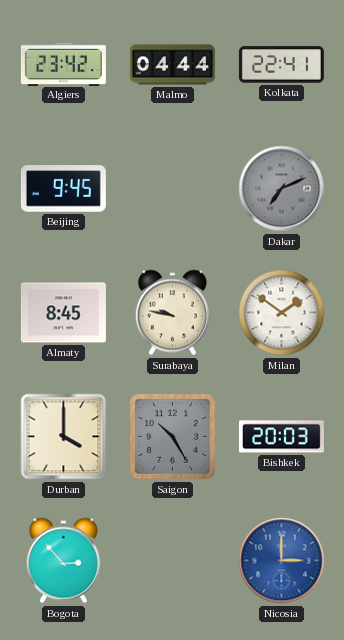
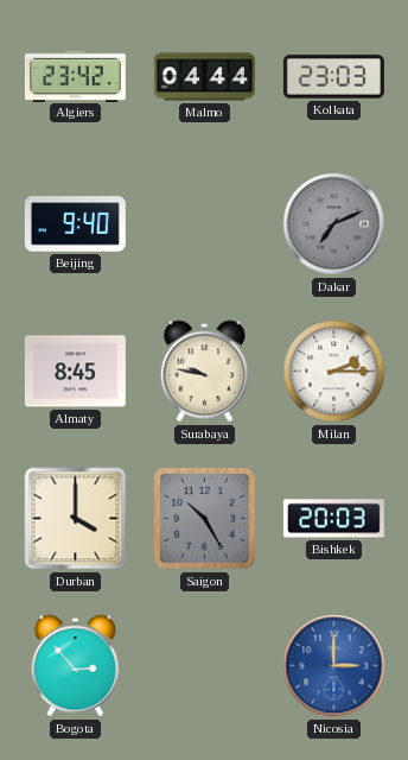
Kolkata: 22:41 -> 23:03
Beijing: 9:45 -> 9:40
Milan: 1:51 -> 2:15
